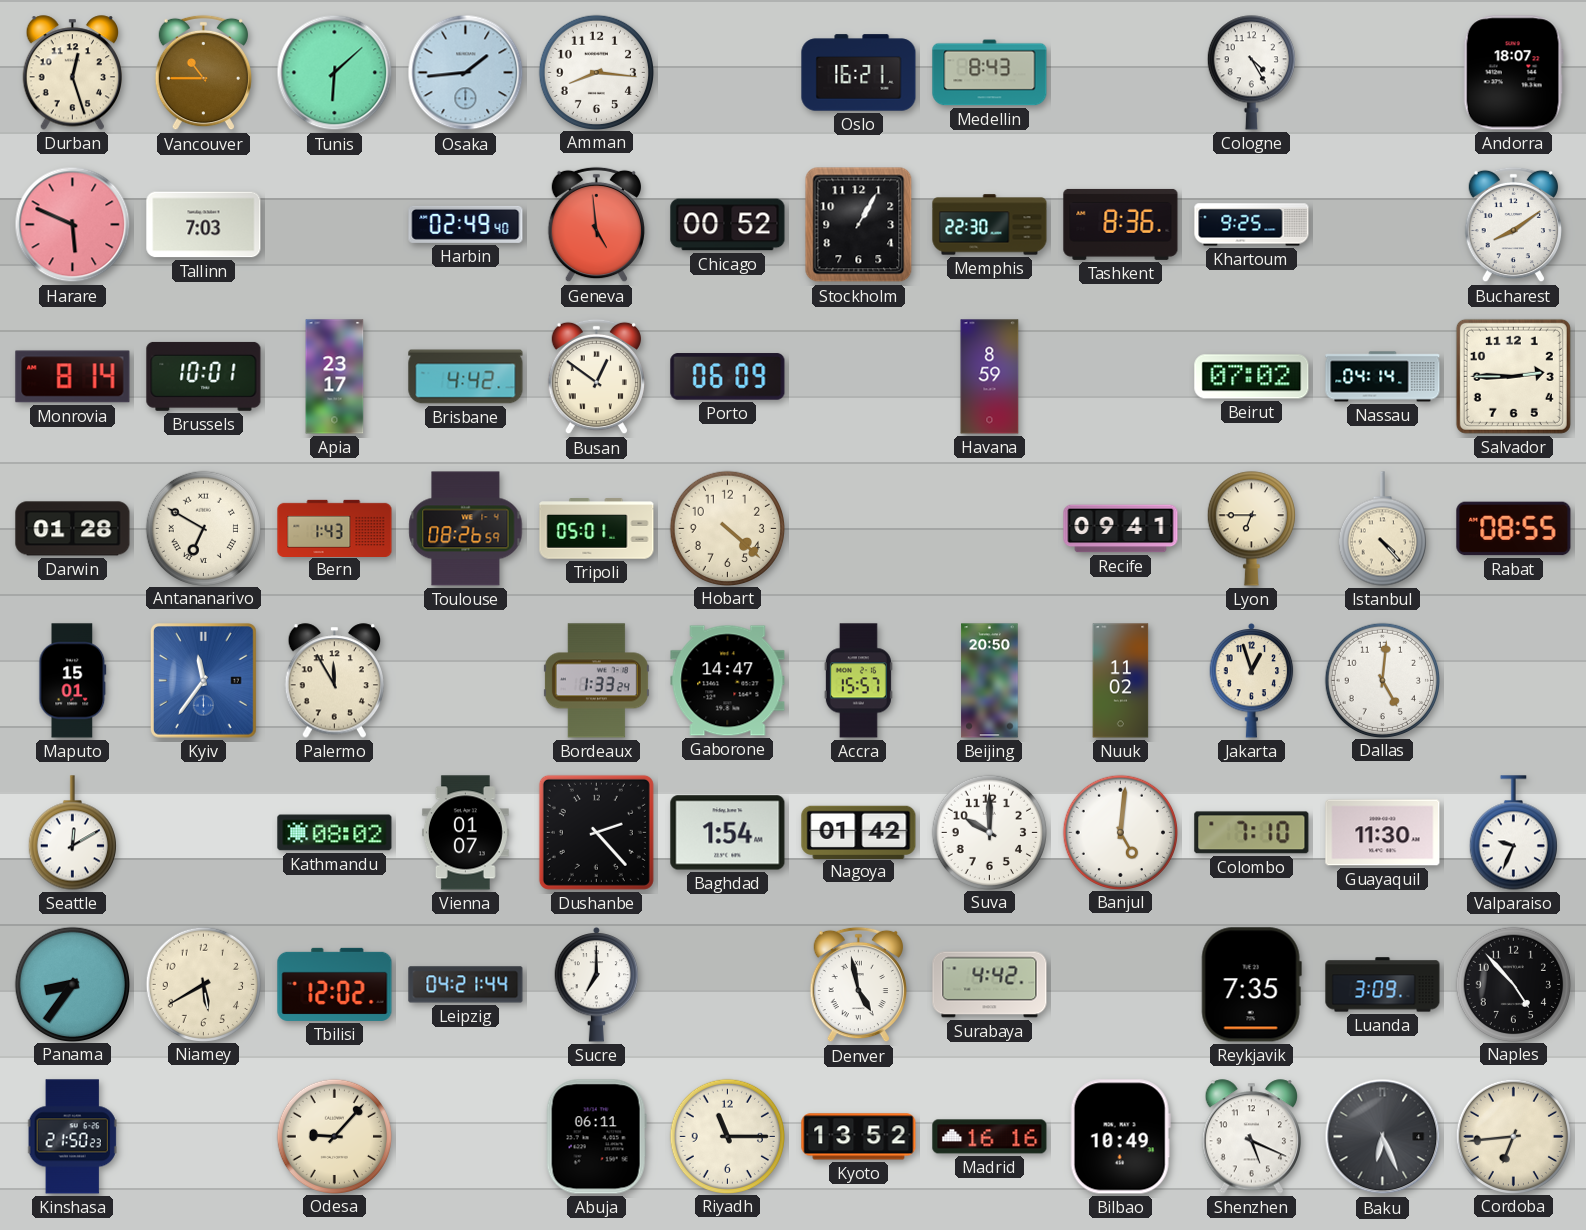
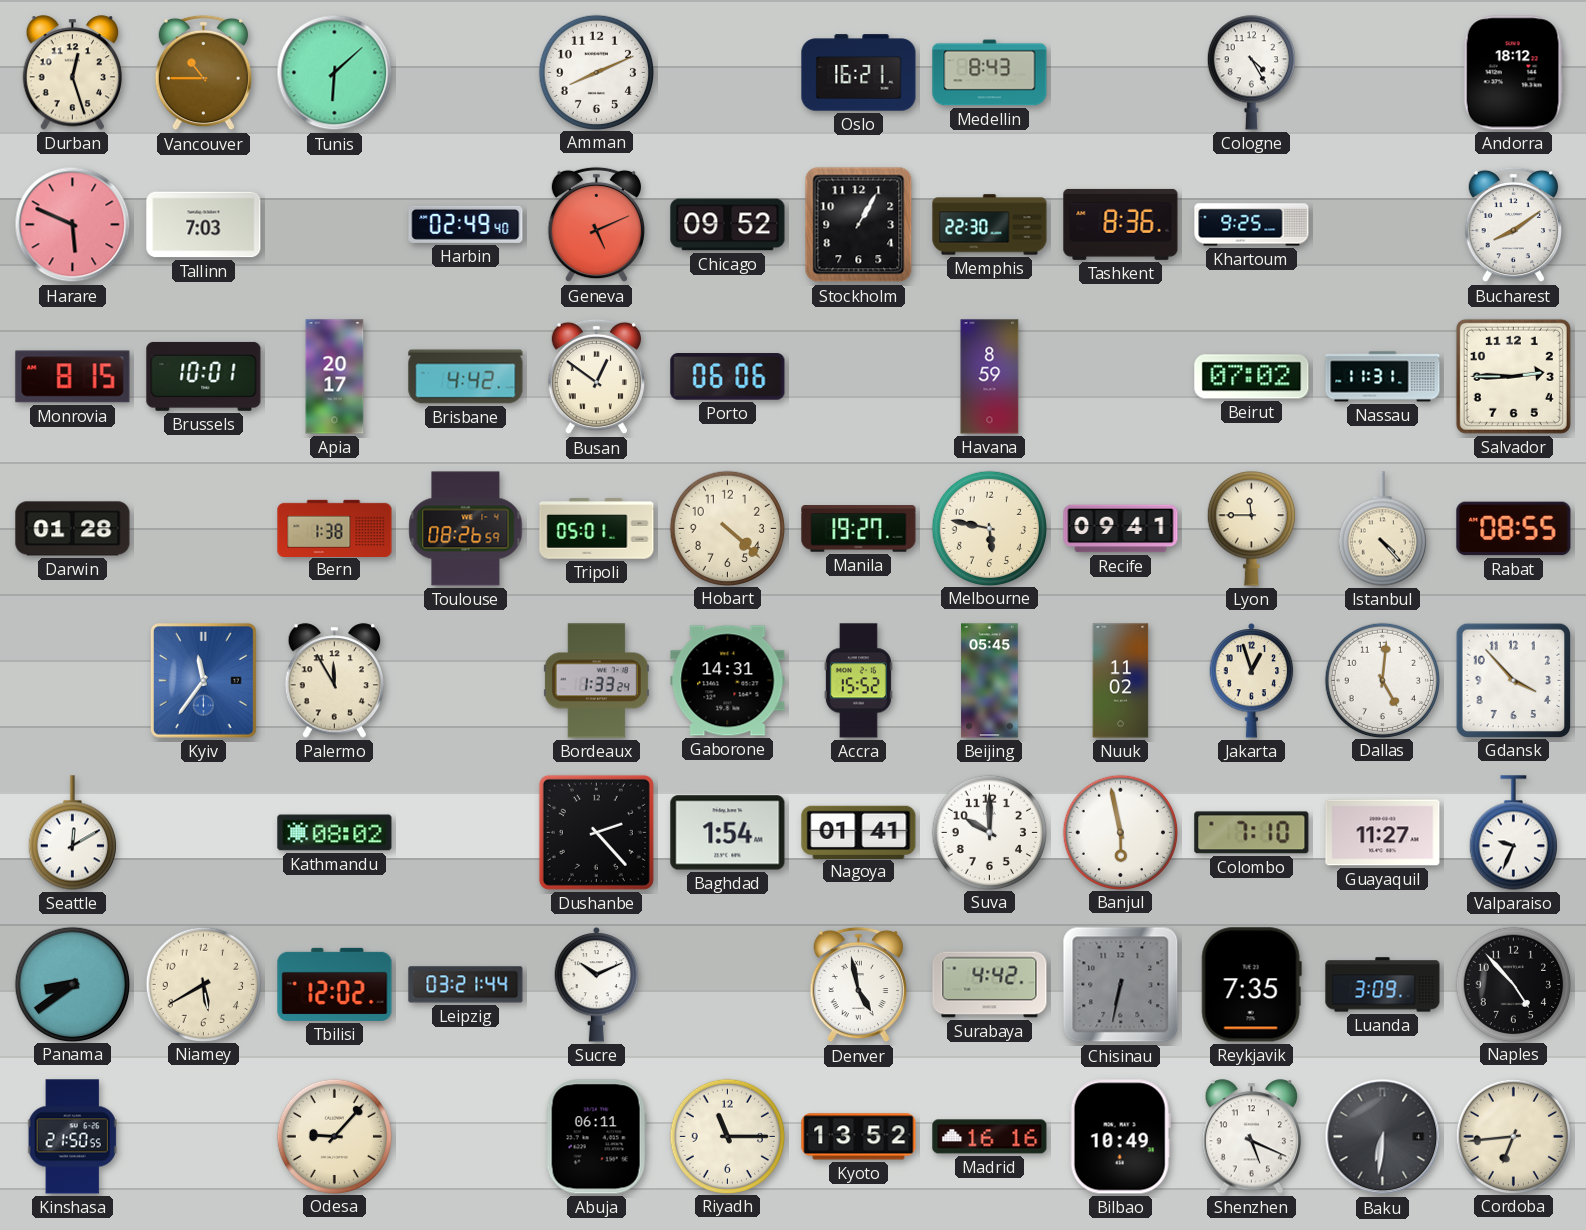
Osaka: 1:44 -> none
Amman: 8:16 -> 8:11
Andorra: 18:07 -> 18:12
Geneva: 4:59 -> 5:11
Chicago: 00:52 -> 09:52
Monrovia: 8:14 -> 8:15
Apia: 23:17 -> 20:17
Porto: 06:09 -> 06:06
Nassau: 04:14 -> 11:31
Antananarivo: 6:50 -> none
Bern: 1:43 -> 1:38
Manila: none -> 19:27
Melbourne: none -> 5:47
Lyon: 6:45 -> 11:45
Maputo: 15:01 -> none
Gaborone: 14:47 -> 14:31
Accra: 15:57 -> 15:52
Beijing: 20:50 -> 05:45
Gdansk: none -> 3:53
Vienna: 01:07 -> none
Nagoya: 01:42 -> 01:41
Banjul: 5:01 -> 5:58
Guayaquil: 11:30 -> 11:27
Panama: 8:36 -> 8:39
Leipzig: 04:21 -> 03:21
Sucre: 7:00 -> 10:11
Chisinau: none -> 6:32
Kinshasa: 21:50:23 -> 21:50:55
Baku: 6:26 -> 6:31
